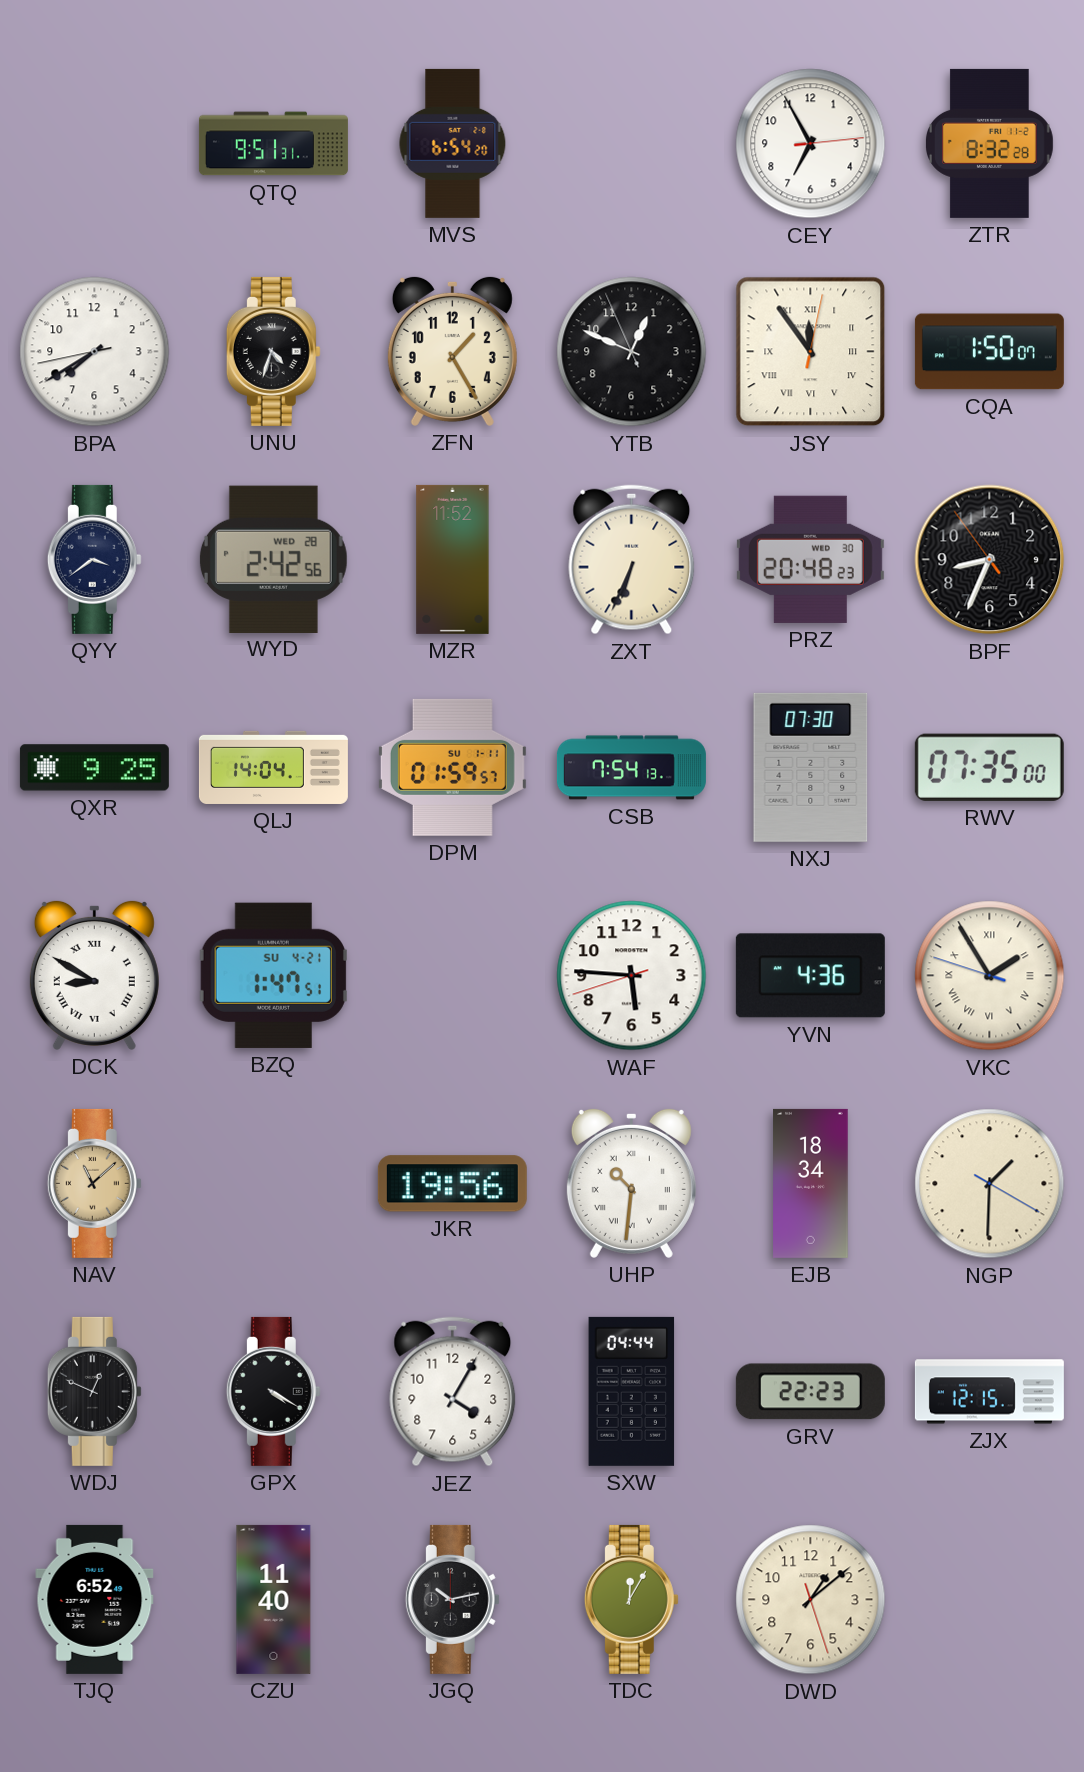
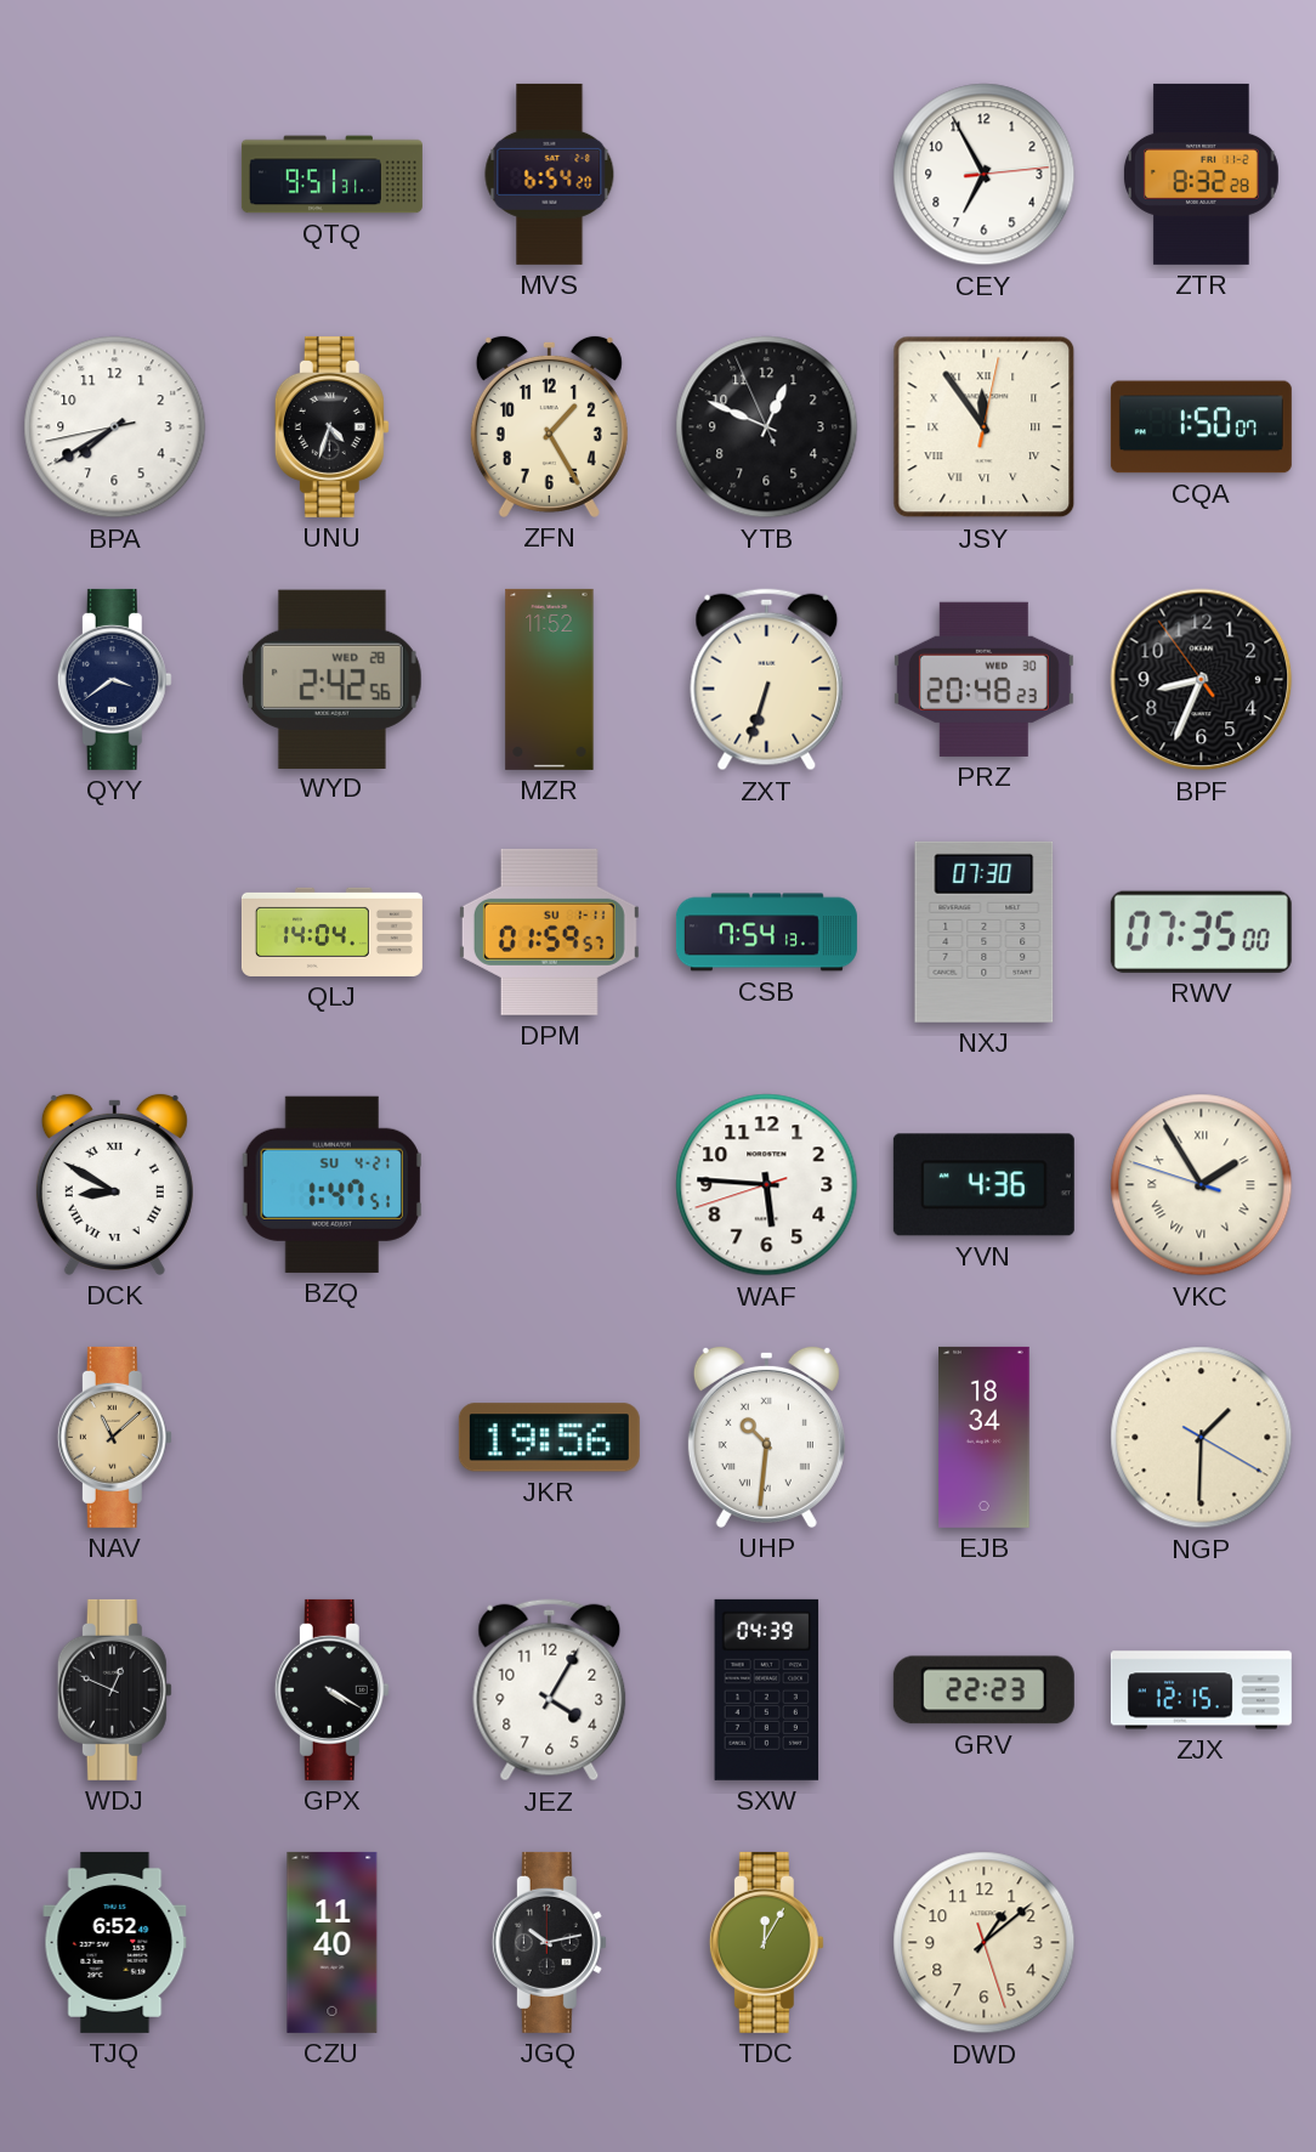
ZXT: 6:34 -> 6:33
QXR: 9:25 -> none
SXW: 04:44 -> 04:39
